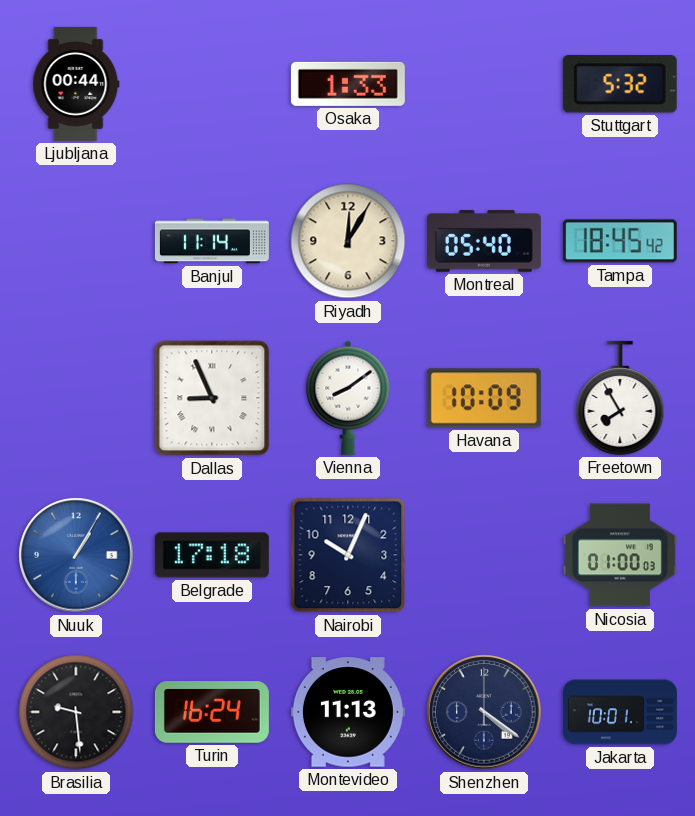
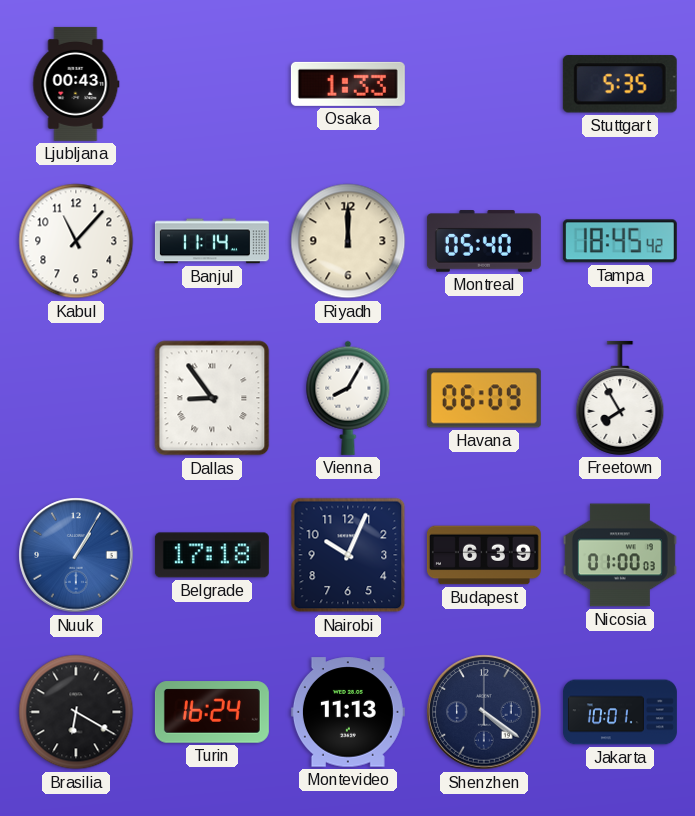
Ljubljana: 00:44 -> 00:43
Stuttgart: 5:32 -> 5:35
Kabul: none -> 11:07
Riyadh: 12:05 -> 12:00
Dallas: 8:56 -> 8:54
Vienna: 8:09 -> 8:05
Havana: 10:09 -> 06:09
Budapest: none -> 6:39
Brasilia: 9:29 -> 6:20
